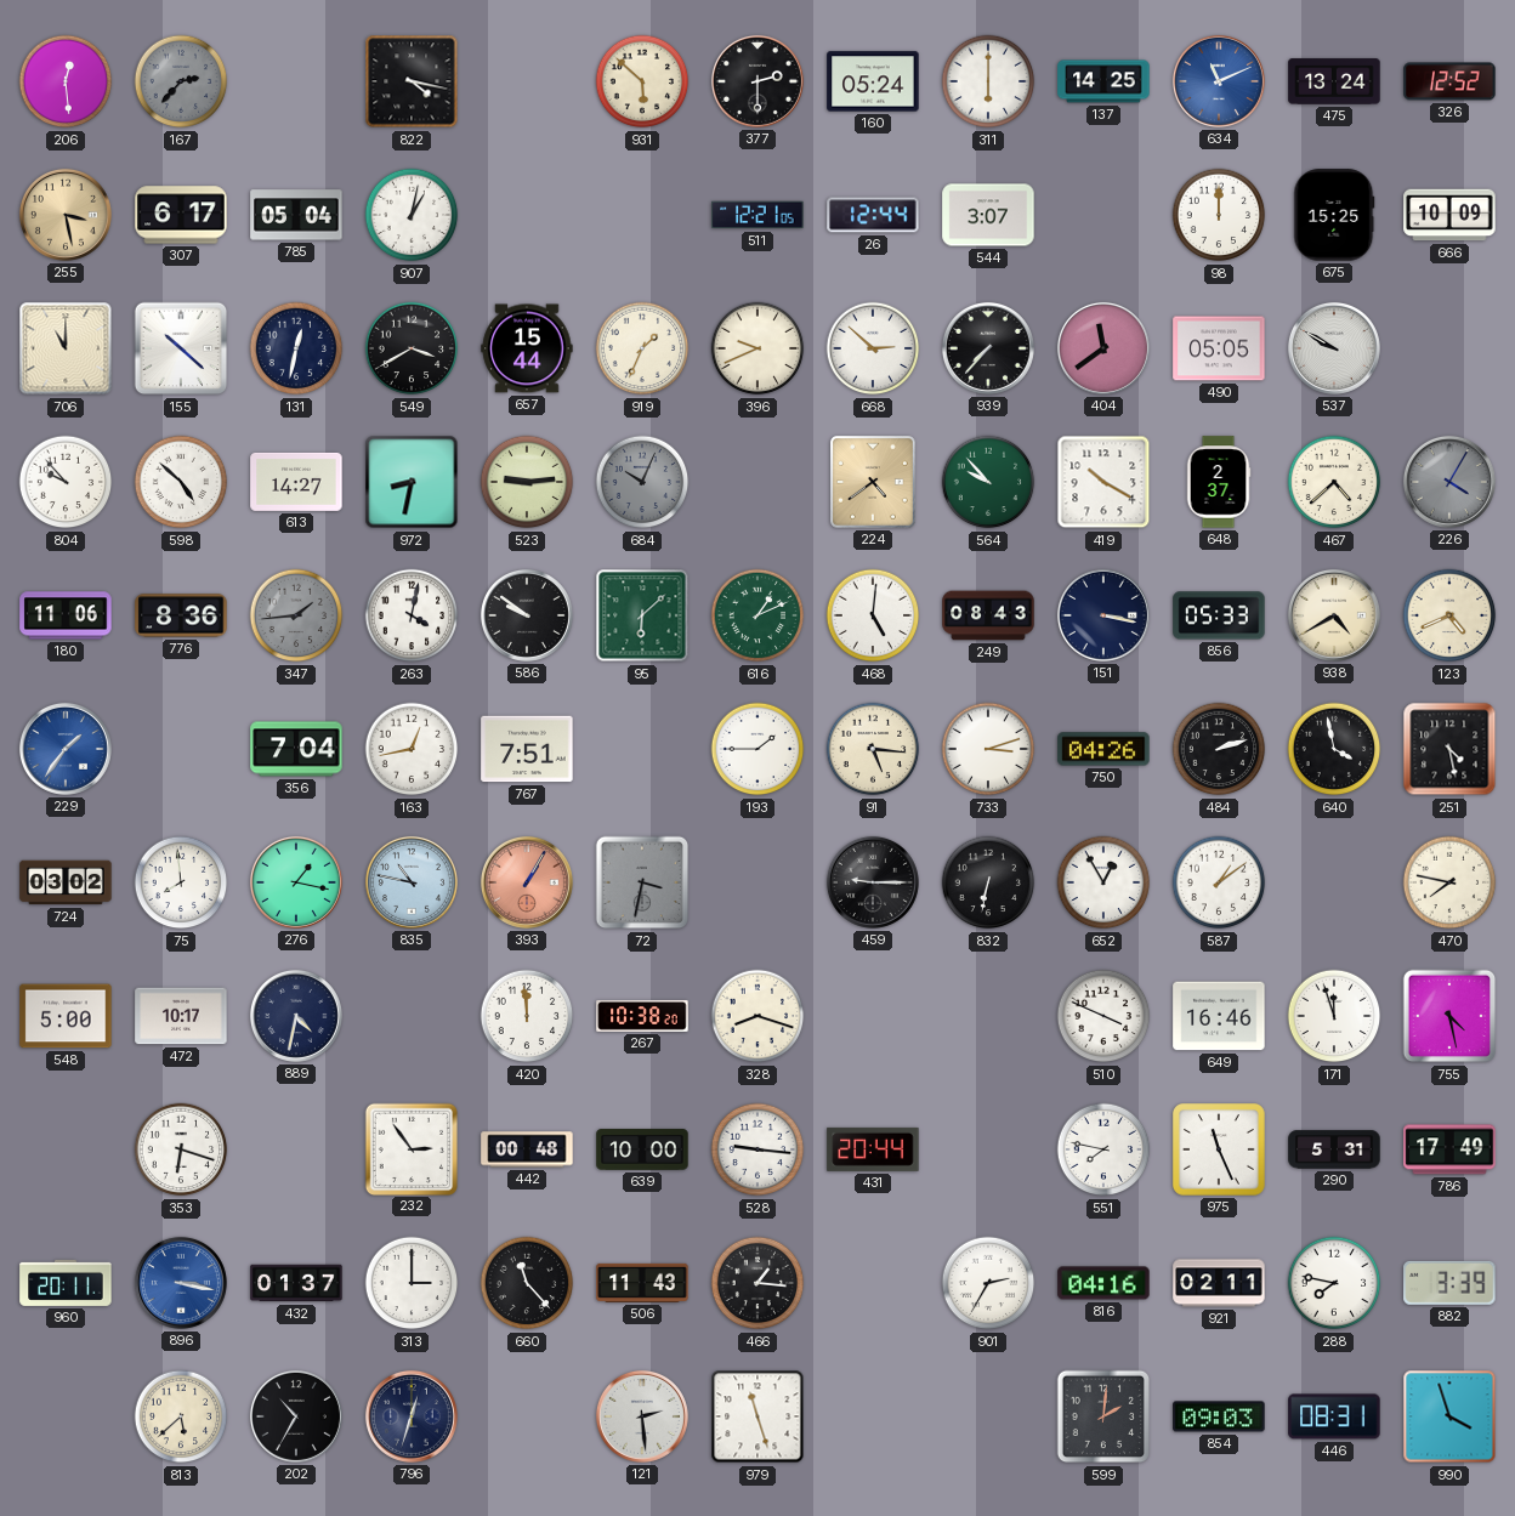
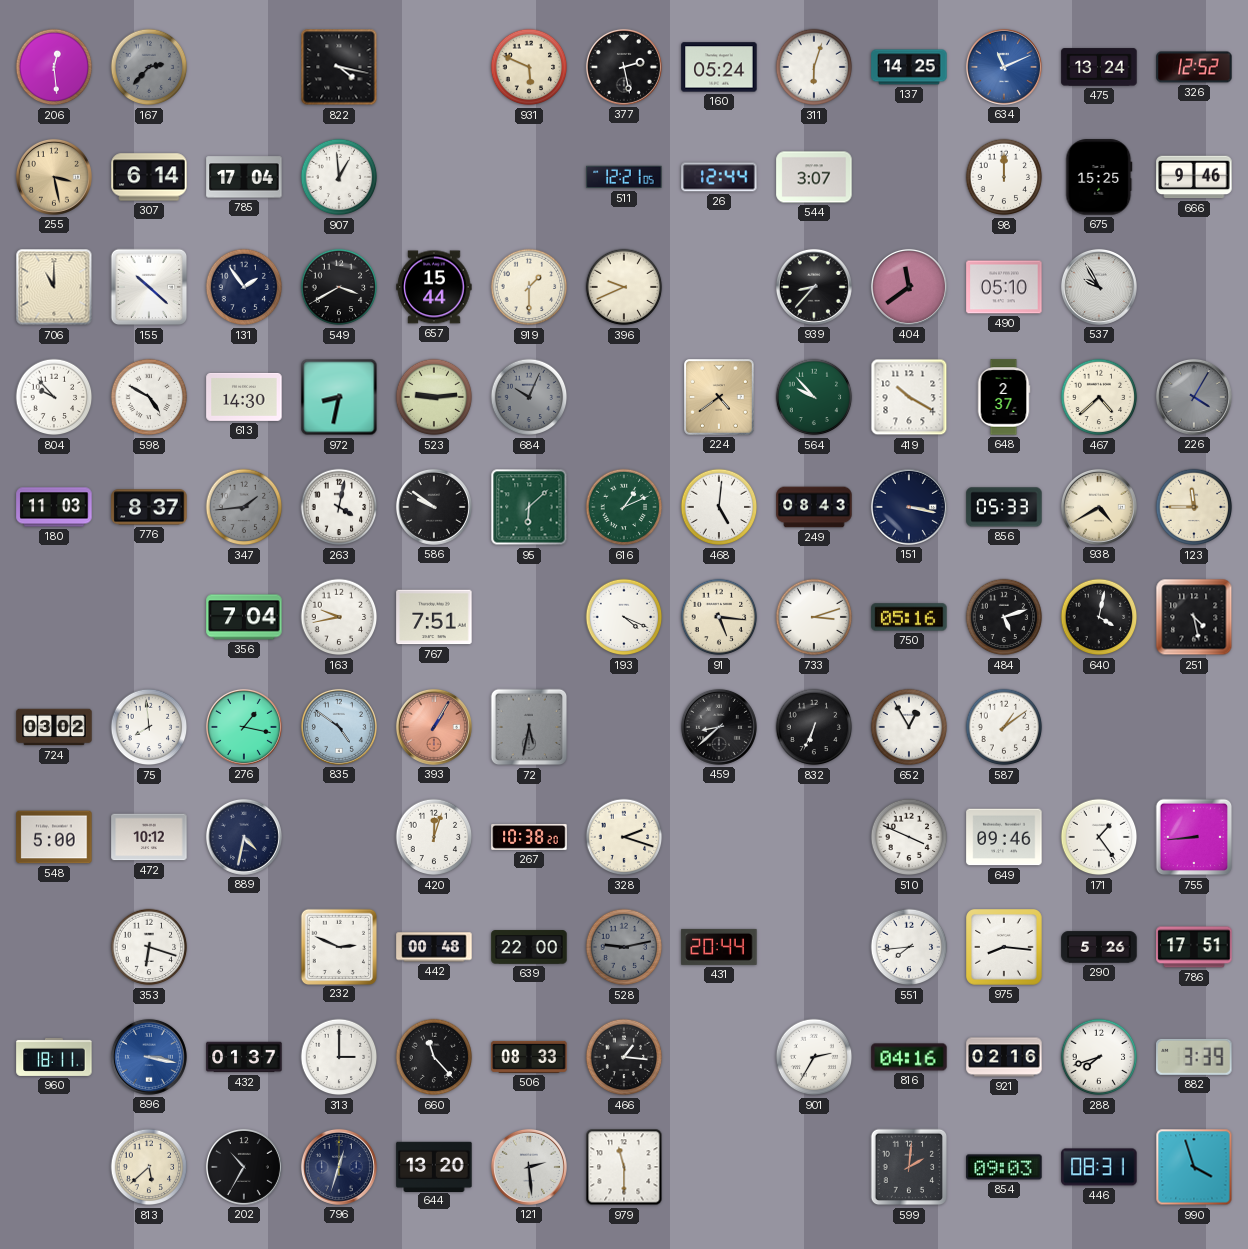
931: 5:52 -> 5:49
377: 2:30 -> 2:28
311: 6:00 -> 6:03
307: 6:17 -> 6:14
785: 05:04 -> 17:04
907: 1:02 -> 12:59
666: 10:09 -> 9:46
131: 12:32 -> 1:54
919: 1:34 -> 1:30
668: 2:52 -> none
939: 7:37 -> 8:37
490: 05:05 -> 05:10
537: 9:50 -> 9:55
598: 4:52 -> 4:50
613: 14:27 -> 14:30
180: 11:06 -> 11:03
776: 8:36 -> 8:37
123: 4:41 -> 11:45
229: 1:36 -> none
163: 12:43 -> 9:43
193: 1:45 -> 4:19
750: 04:26 -> 05:16
484: 2:12 -> 5:12
640: 3:58 -> 4:02
835: 10:47 -> 4:51
72: 3:32 -> 5:32
459: 9:15 -> 8:38
832: 6:32 -> 6:34
470: 7:47 -> none
472: 10:17 -> 10:12
420: 11:59 -> 12:03
328: 8:18 -> 2:18
649: 16:46 -> 09:46
171: 11:57 -> 1:24
755: 4:28 -> 8:44
232: 2:54 -> 2:49
639: 10:00 -> 22:00
528: 9:16 -> 9:13
528 dial: white -> grey
551: 7:47 -> 7:44
975: 11:26 -> 8:16
290: 5:31 -> 5:26
786: 17:49 -> 17:51
960: 20:11 -> 18:11
506: 11:43 -> 08:33
921: 02:11 -> 02:16
288: 7:47 -> 7:42
644: none -> 13:20
979: 11:27 -> 11:30
